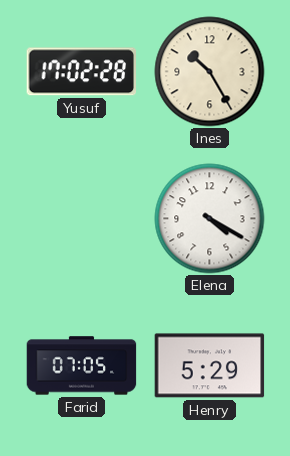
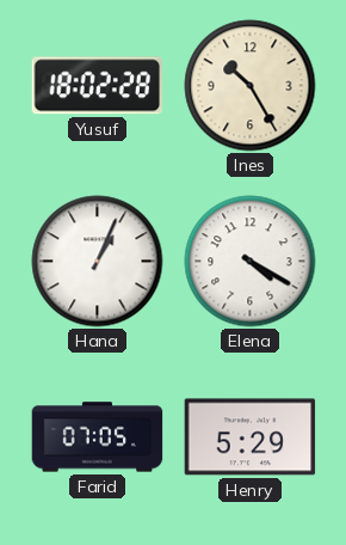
Yusuf: 17:02 -> 18:02
Hana: none -> 1:04
